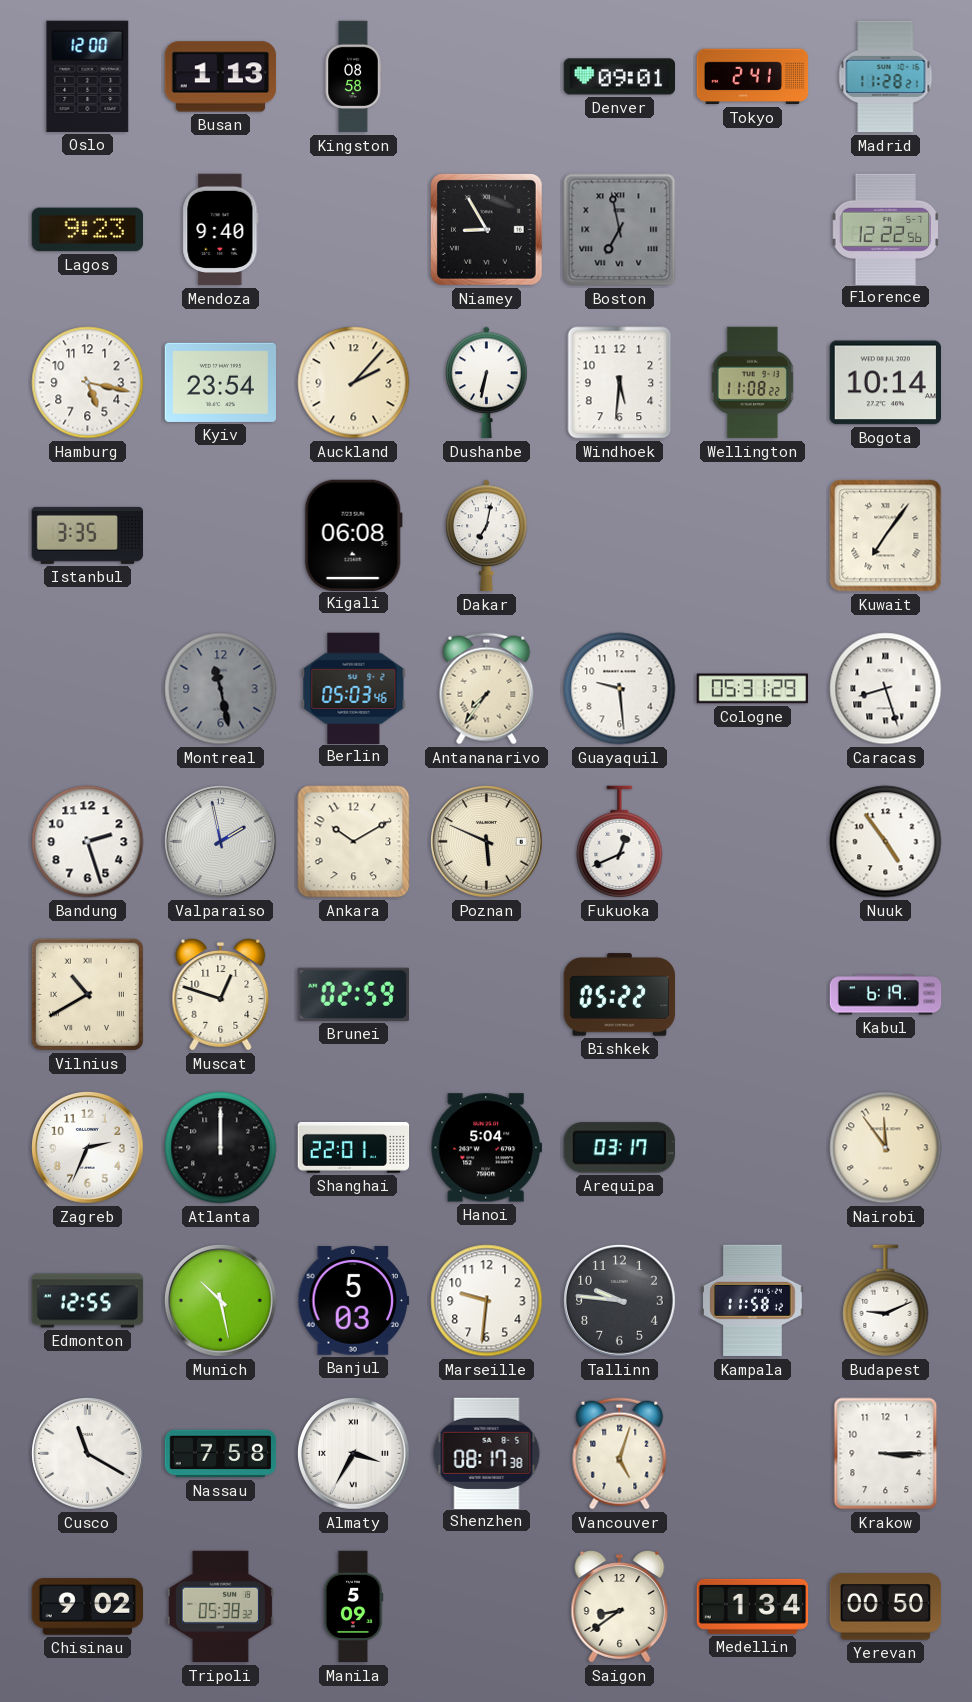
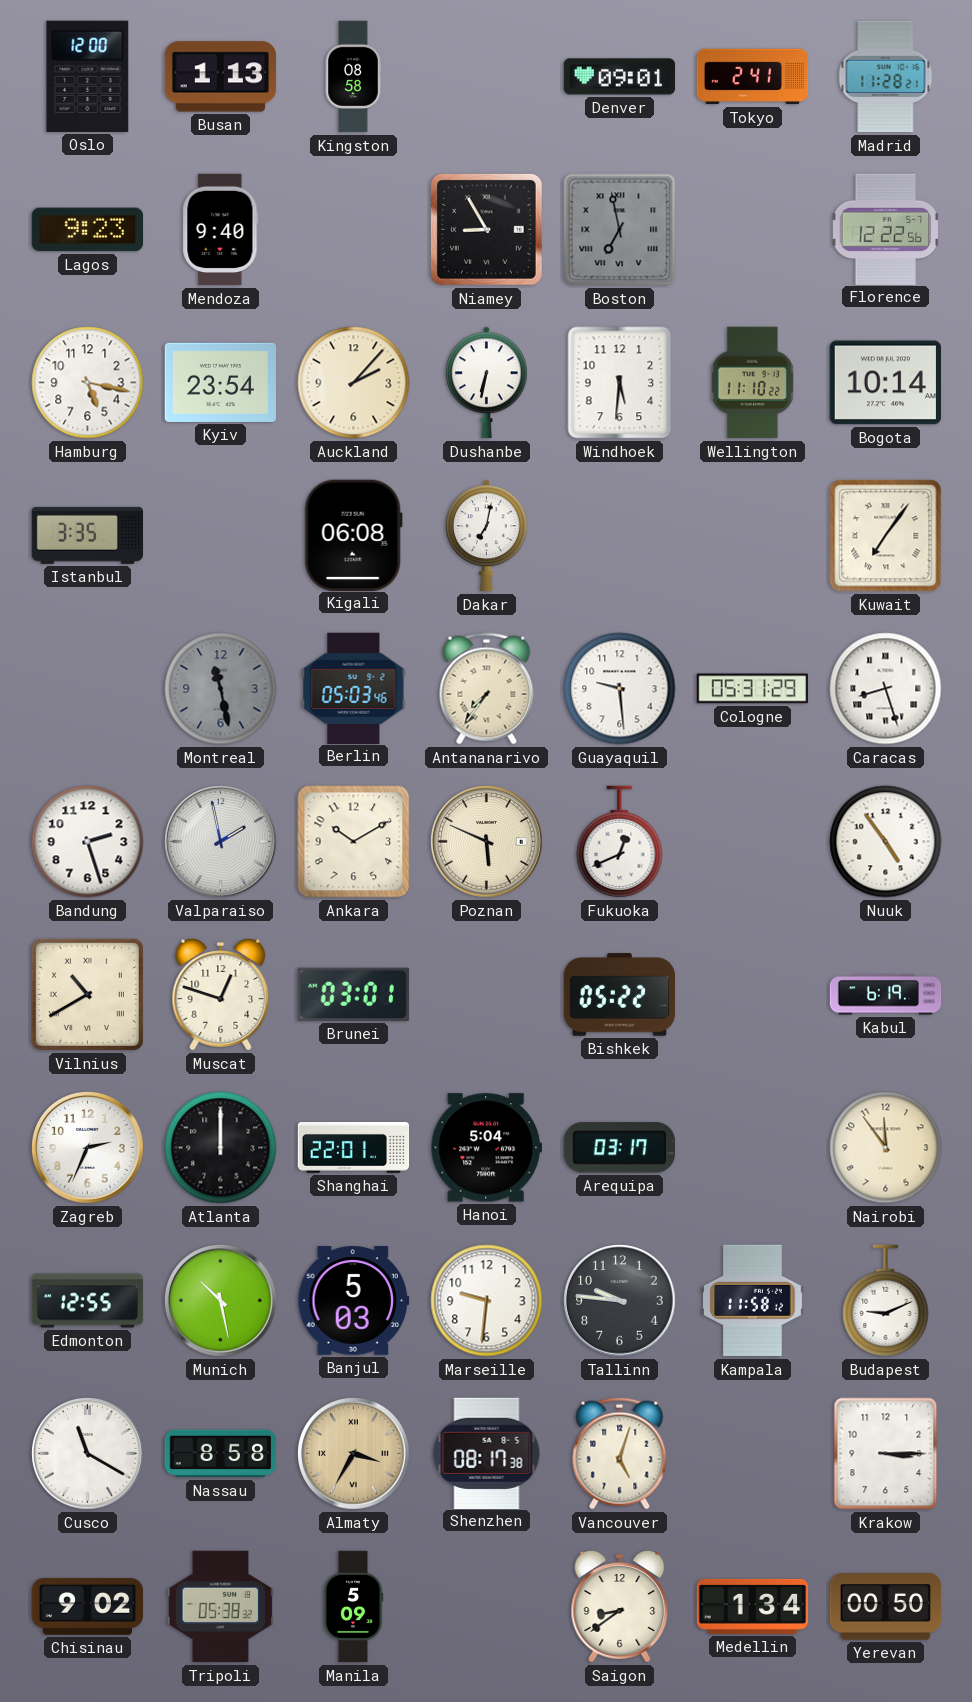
Wellington: 11:08 -> 11:10
Brunei: 02:59 -> 03:01
Nassau: 7:58 -> 8:58
Almaty dial: white -> champagne
